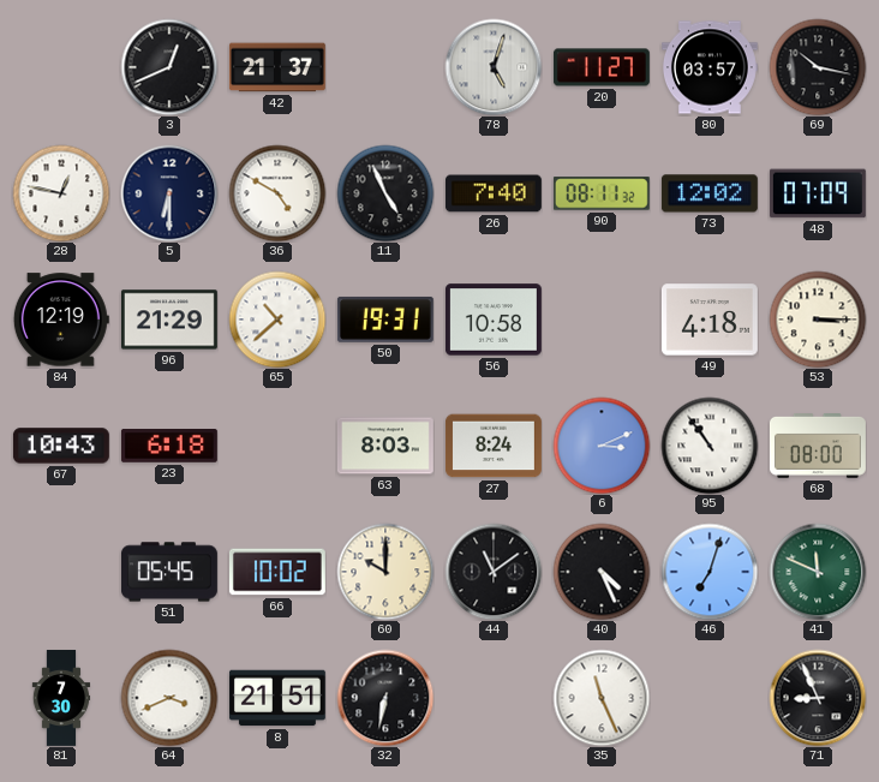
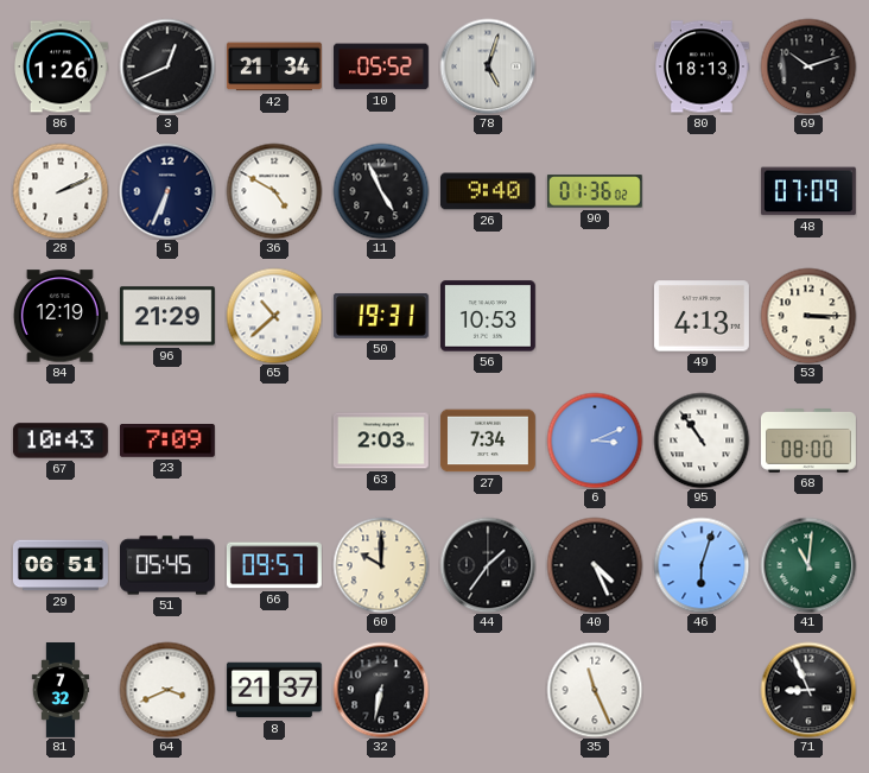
86: none -> 1:26
42: 21:37 -> 21:34
10: none -> 05:52
20: 11:27 -> none
80: 03:57 -> 18:13
69: 10:17 -> 10:12
28: 12:47 -> 2:11
5: 6:30 -> 6:34
26: 7:40 -> 9:40
90: 08:11 -> 01:36
73: 12:02 -> none
56: 10:58 -> 10:53
49: 4:18 -> 4:13
23: 6:18 -> 7:09
63: 8:03 -> 2:03
27: 8:24 -> 7:34
29: none -> 06:51
66: 10:02 -> 09:57
44: 11:09 -> 1:36
46: 7:03 -> 6:03
41: 11:49 -> 11:01
81: 7:30 -> 7:32
8: 21:51 -> 21:37
